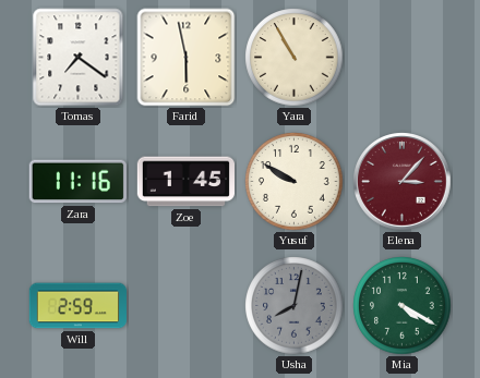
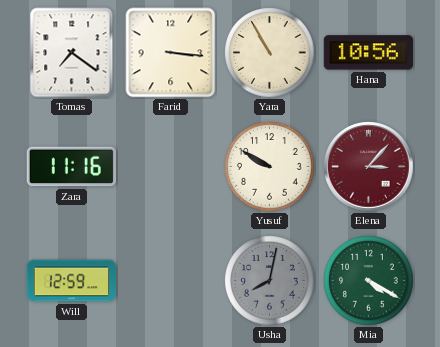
Farid: 5:58 -> 3:16
Hana: none -> 10:56
Zoe: 1:45 -> none
Will: 2:59 -> 12:59
